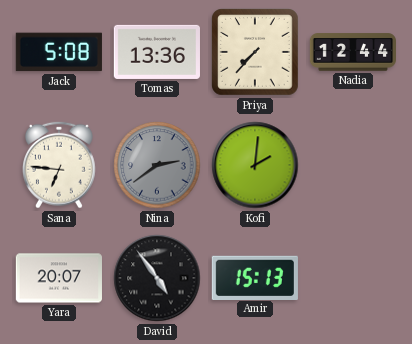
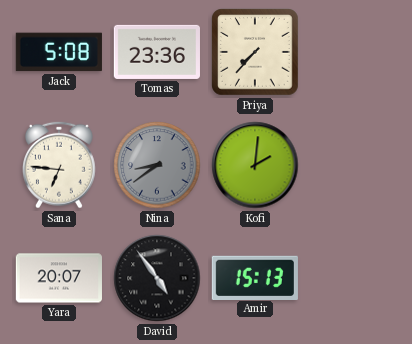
Tomas: 13:36 -> 23:36
Nadia: 12:44 -> none
Nina: 2:39 -> 8:39
